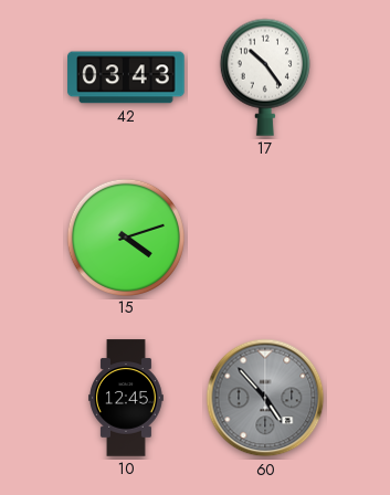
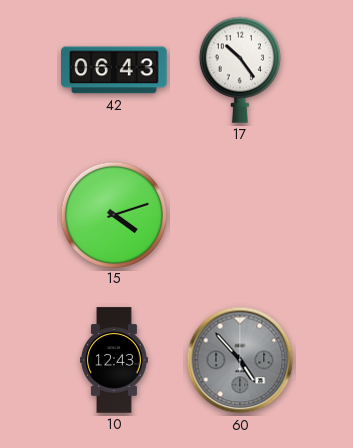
42: 03:43 -> 06:43
10: 12:45 -> 12:43
